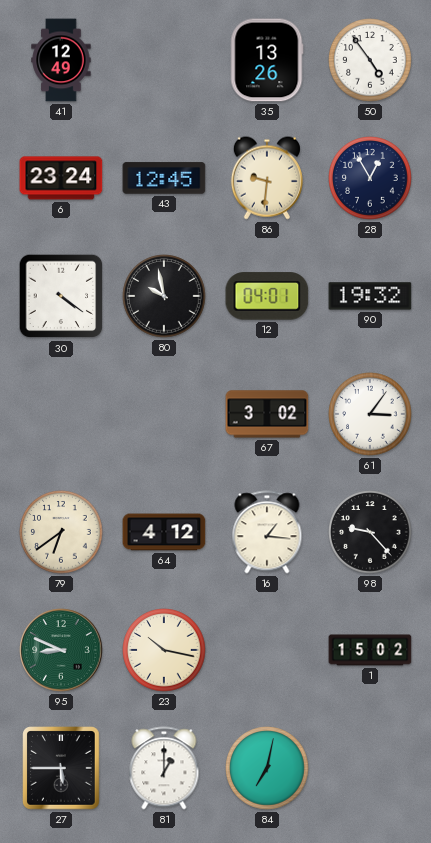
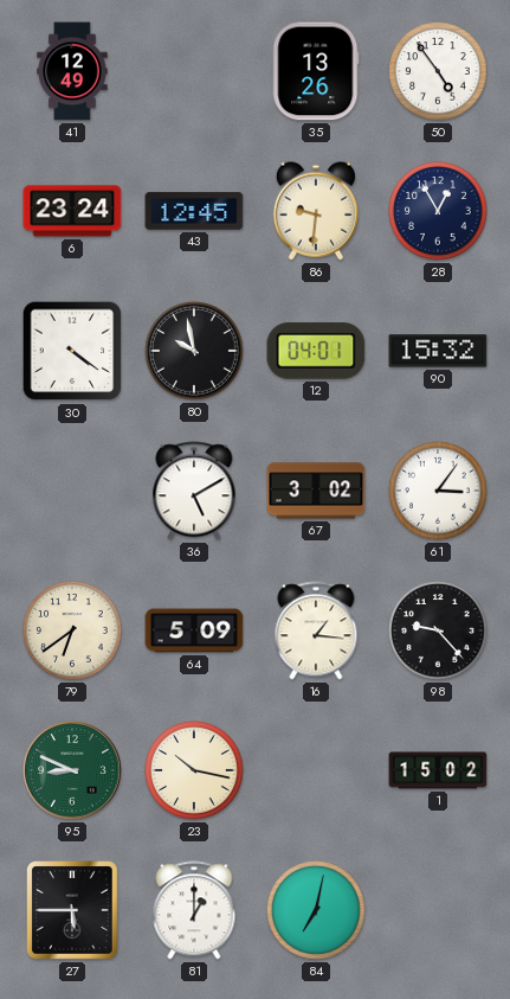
90: 19:32 -> 15:32
36: none -> 5:10
64: 4:12 -> 5:09
